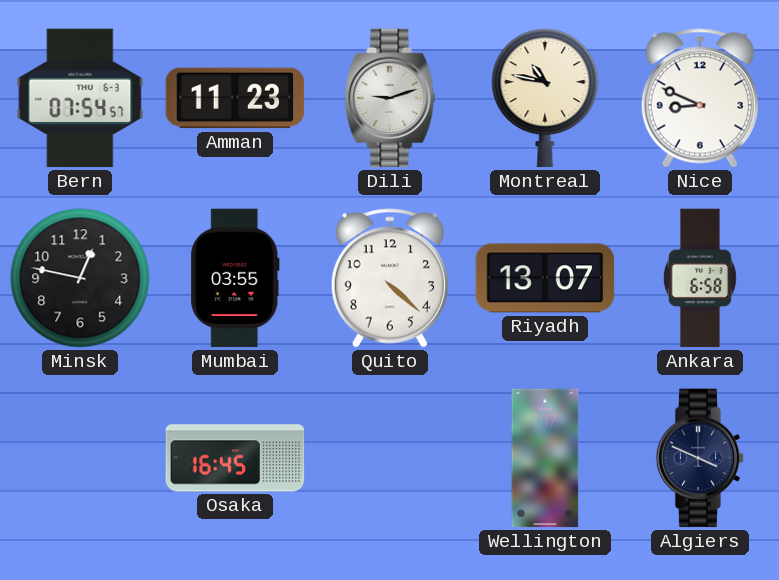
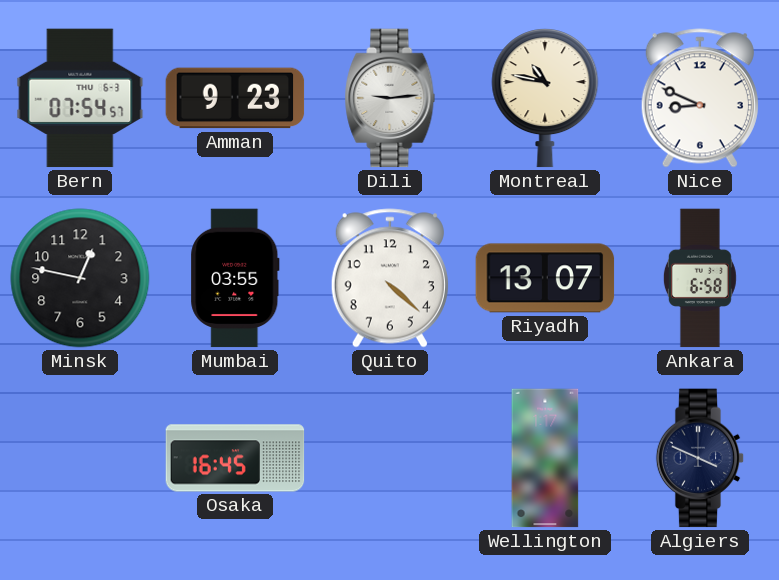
Amman: 11:23 -> 9:23
Dili: 9:12 -> 9:14
